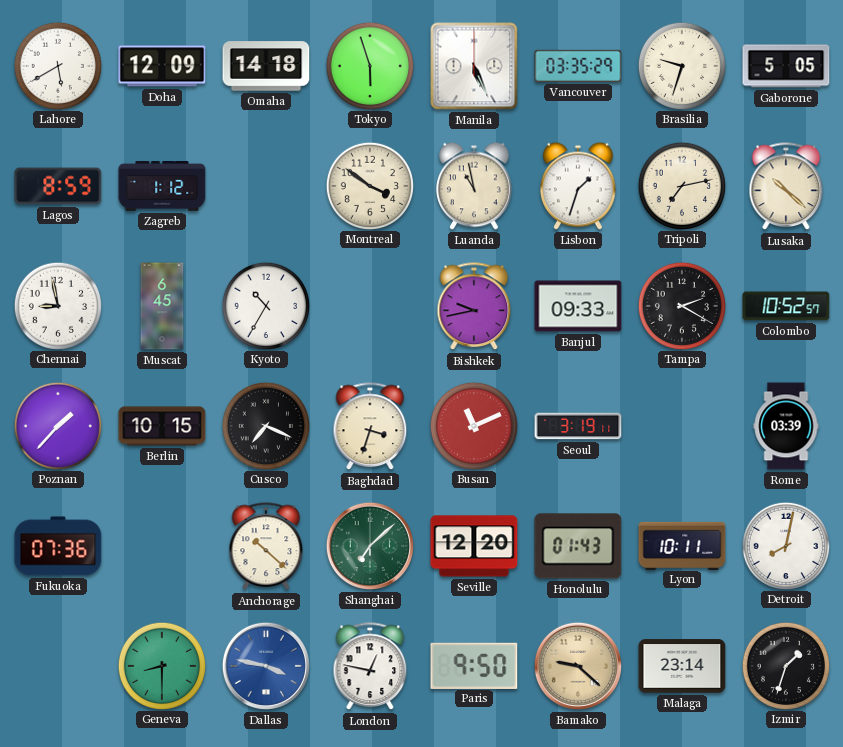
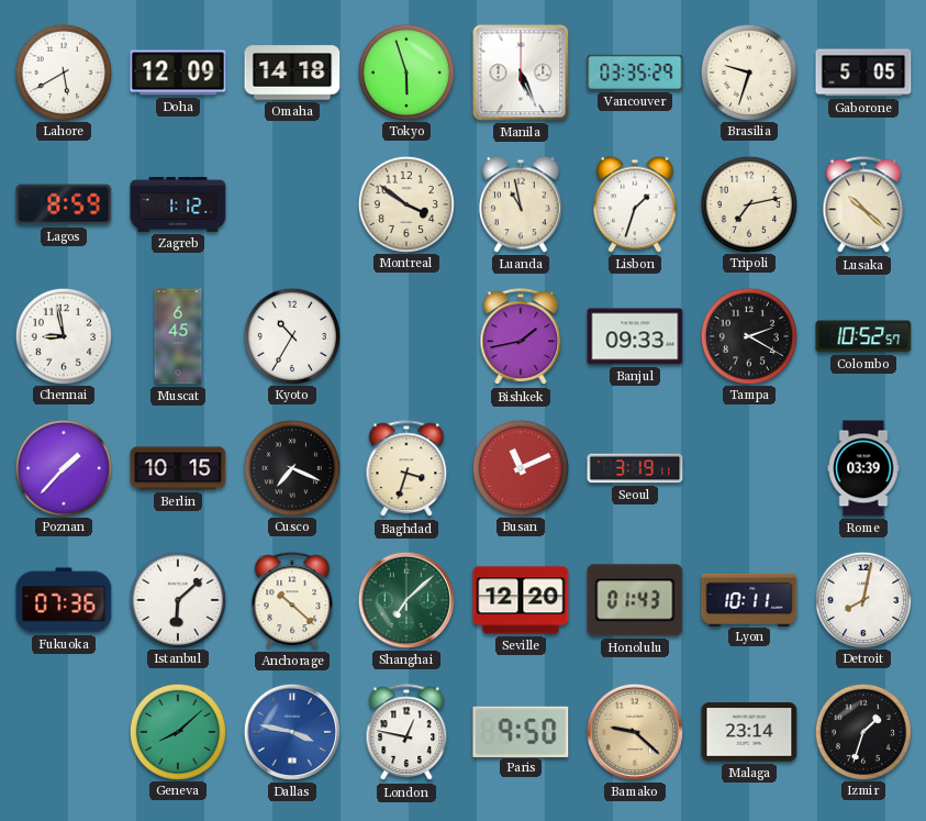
Bishkek: 9:43 -> 1:43
Istanbul: none -> 6:08
Geneva: 8:30 -> 8:08
